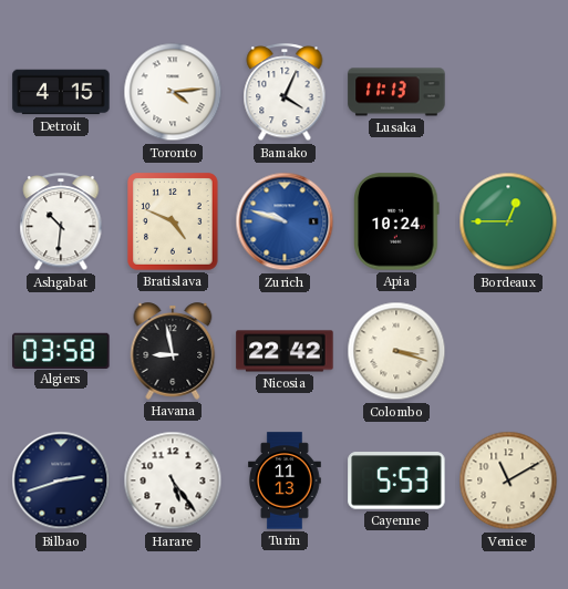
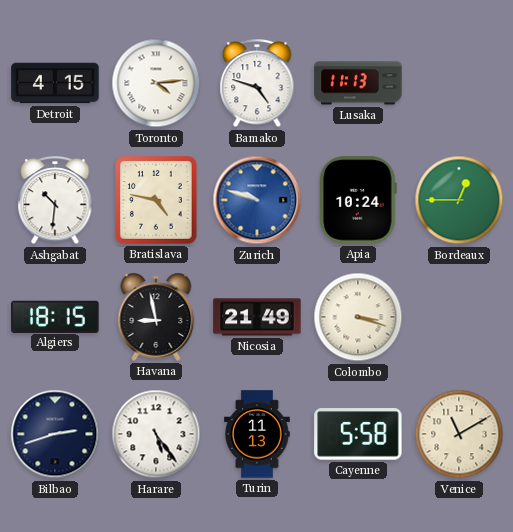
Bamako: 4:04 -> 4:48
Bratislava: 4:49 -> 4:47
Algiers: 03:58 -> 18:15
Nicosia: 22:42 -> 21:49
Cayenne: 5:53 -> 5:58
